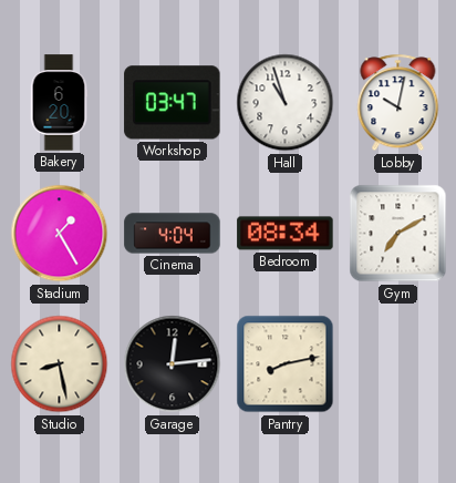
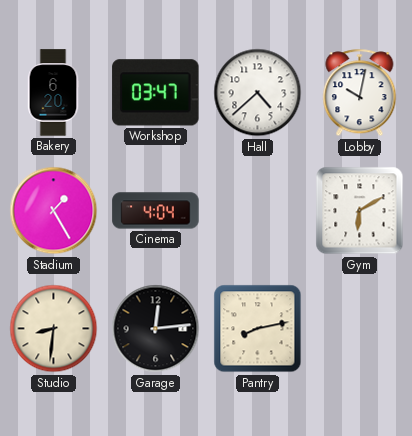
Hall: 10:57 -> 4:38
Bedroom: 08:34 -> none
Gym: 7:10 -> 6:10
Studio: 8:28 -> 8:31
